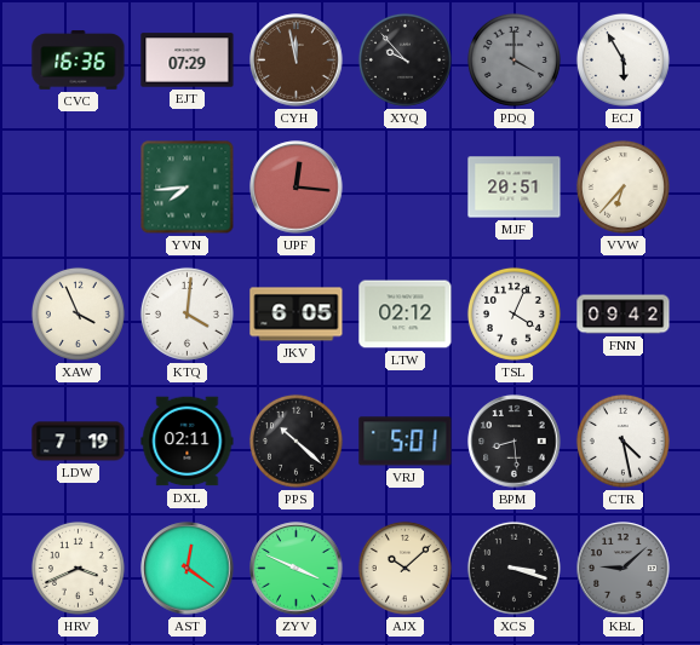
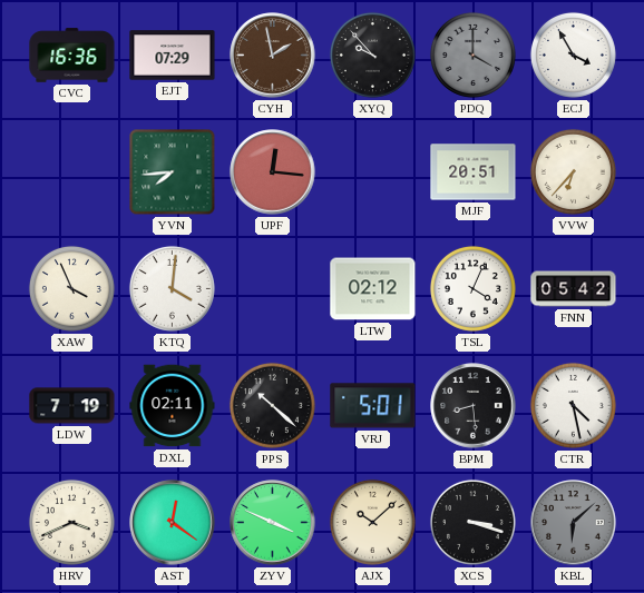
CYH: 11:58 -> 1:58
ECJ: 5:55 -> 3:55
JKV: 6:05 -> none
FNN: 09:42 -> 05:42
KBL: 9:08 -> 6:08
